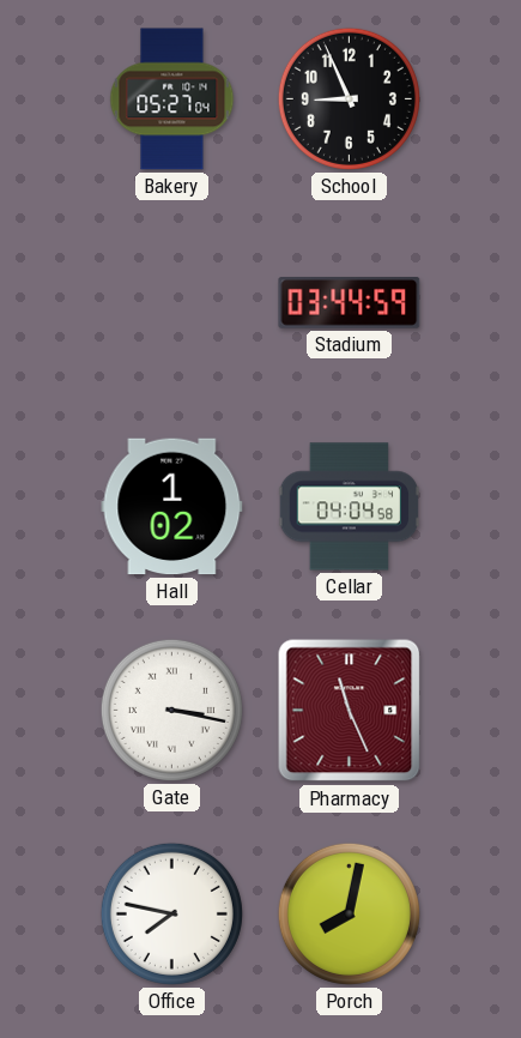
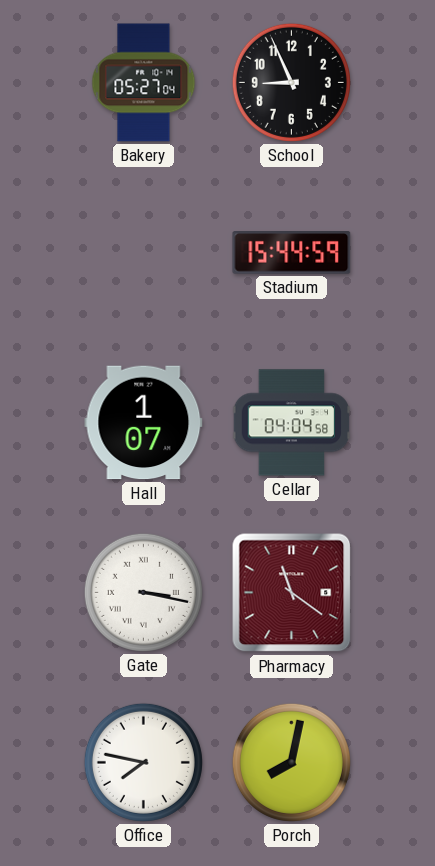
Stadium: 03:44 -> 15:44
Hall: 1:02 -> 1:07
Pharmacy: 11:26 -> 11:21
